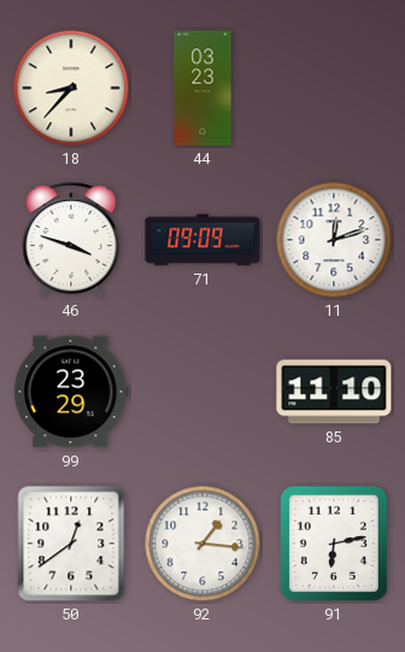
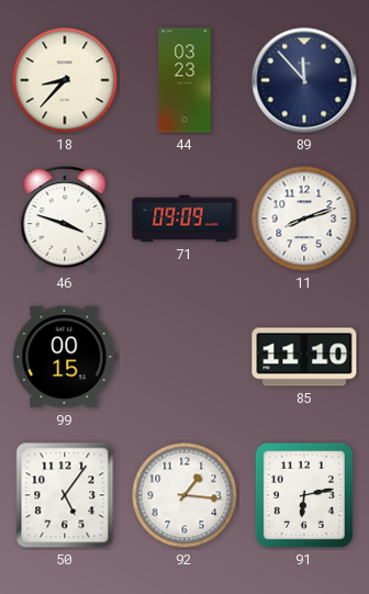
89: none -> 11:53
11: 12:12 -> 8:12
99: 23:29 -> 00:15
50: 12:39 -> 5:06
